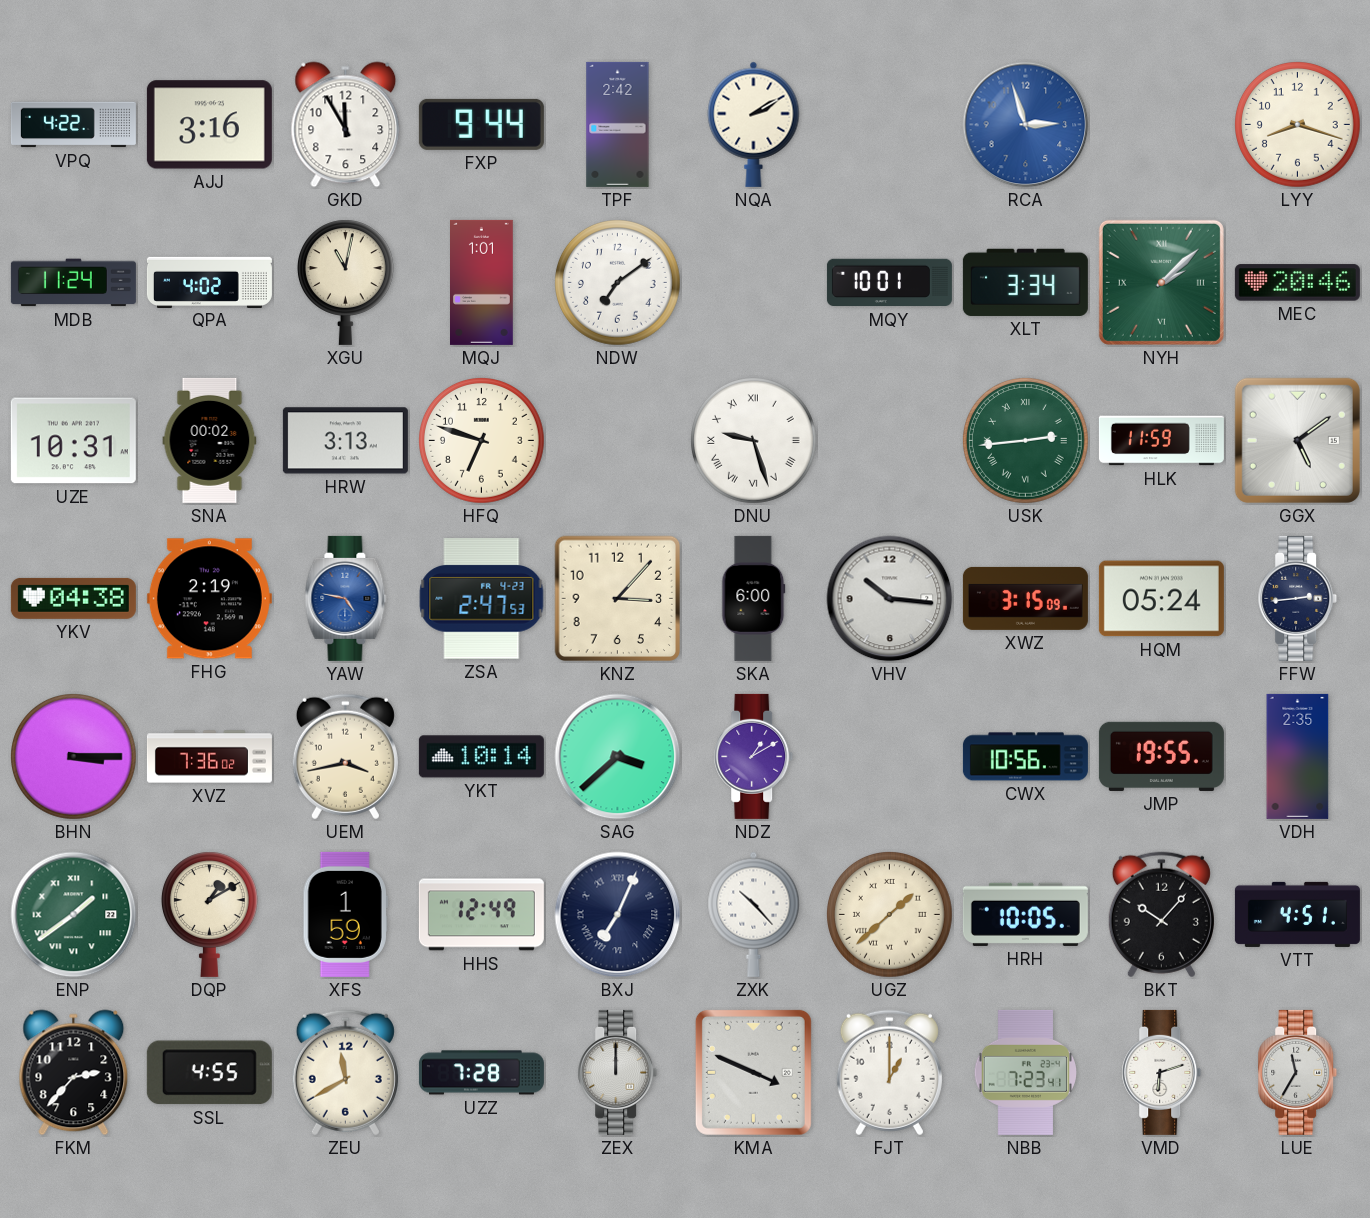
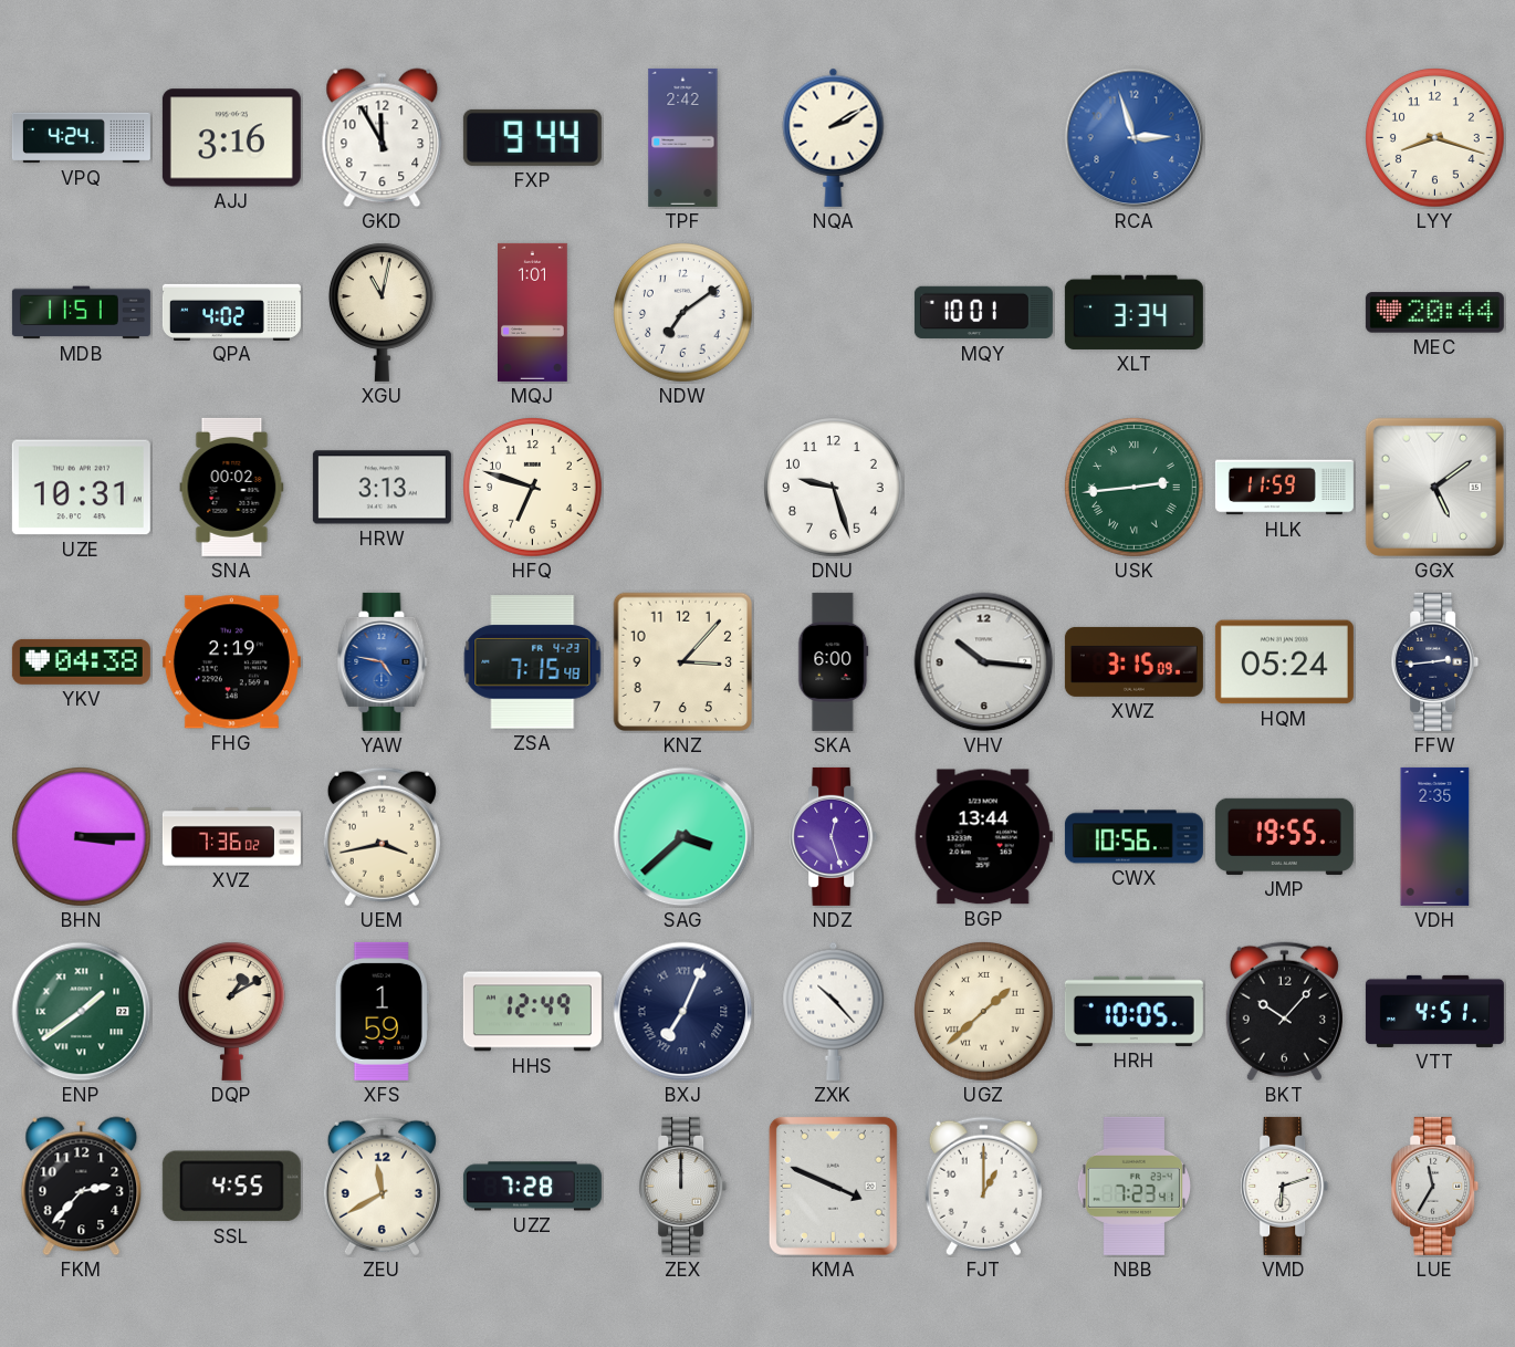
VPQ: 4:22 -> 4:24
MDB: 11:24 -> 11:51
NYH: 2:08 -> none
MEC: 20:46 -> 20:44
DNU numerals: Roman -> Arabic
ZSA: 2:47 -> 7:15
YKT: 10:14 -> none
NDZ: 1:10 -> 12:27
BGP: none -> 13:44
